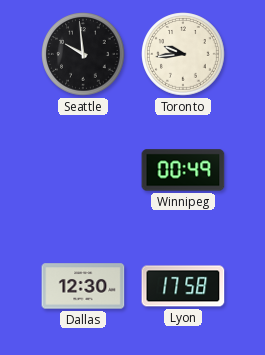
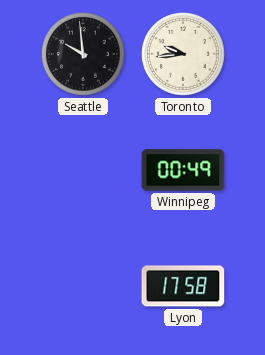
Dallas: 12:30 -> none
